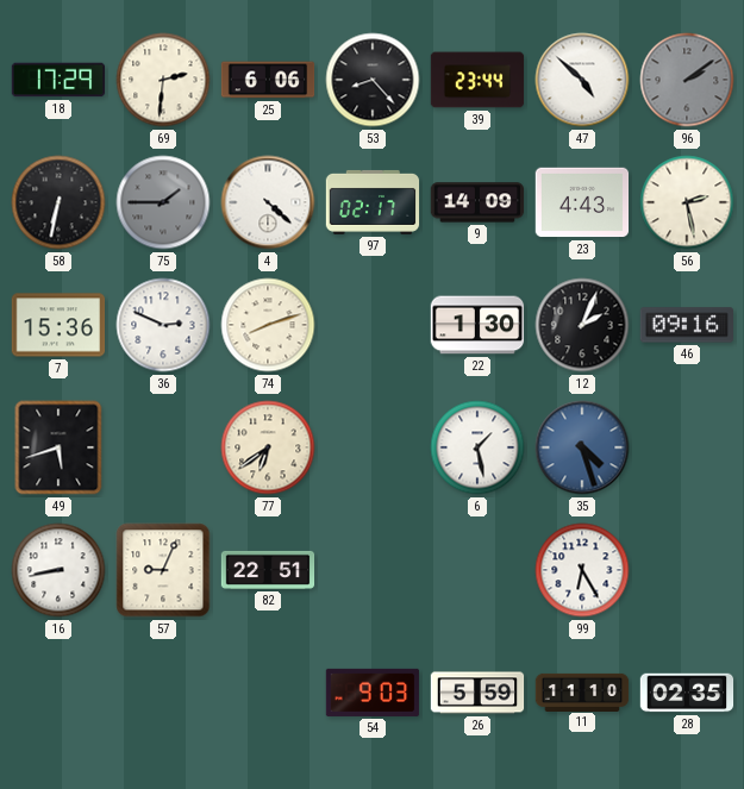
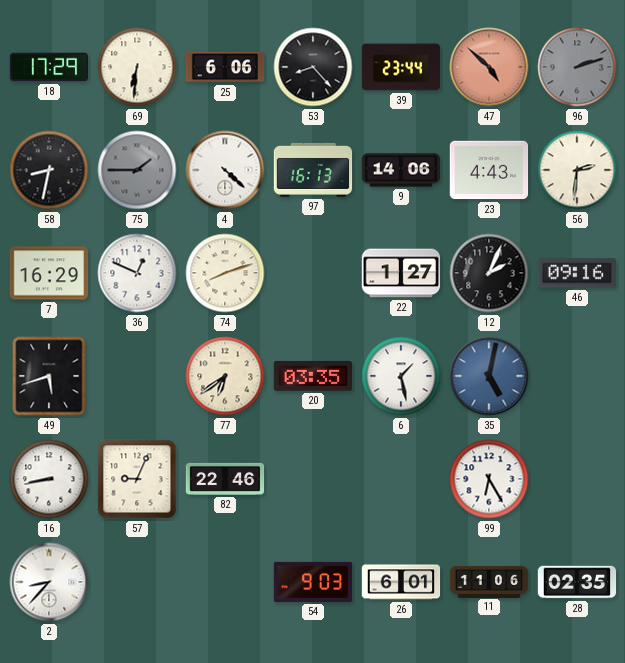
69: 2:31 -> 6:31
47 dial: white -> salmon
96: 2:09 -> 2:12
58: 6:32 -> 8:32
97: 02:17 -> 16:13
9: 14:09 -> 14:06
56: 2:28 -> 2:31
7: 15:36 -> 16:29
36: 2:49 -> 12:49
22: 1:30 -> 1:27
20: none -> 03:35
35: 4:27 -> 5:02
82: 22:51 -> 22:46
2: none -> 8:37
26: 5:59 -> 6:01
11: 11:10 -> 11:06
